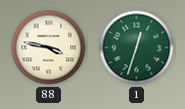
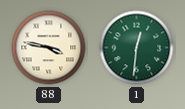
1: 12:33 -> 12:31
